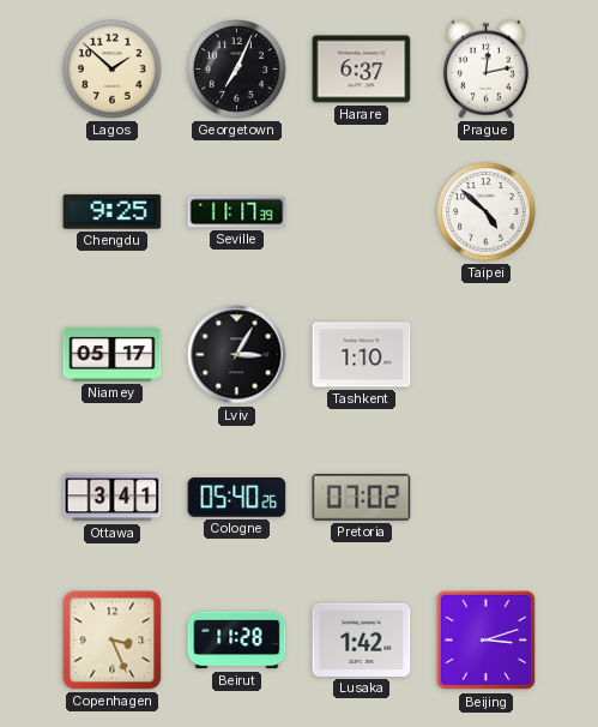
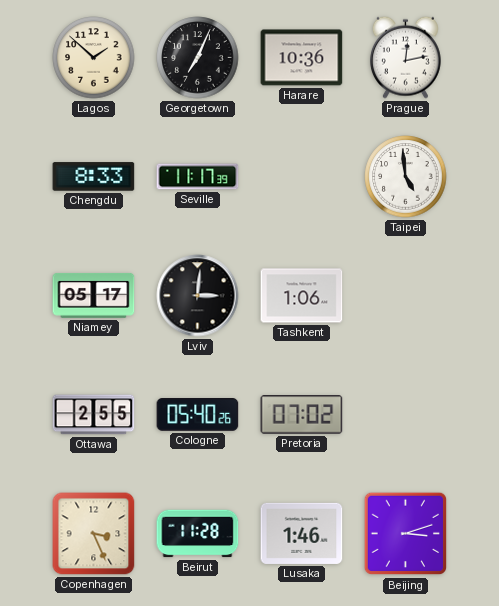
Harare: 6:37 -> 10:36
Chengdu: 9:25 -> 8:33
Taipei: 4:52 -> 4:59
Lviv: 3:05 -> 3:01
Tashkent: 1:10 -> 1:06
Ottawa: 3:41 -> 2:55
Lusaka: 1:42 -> 1:46
